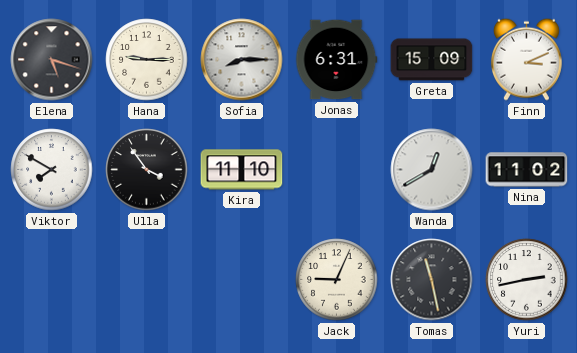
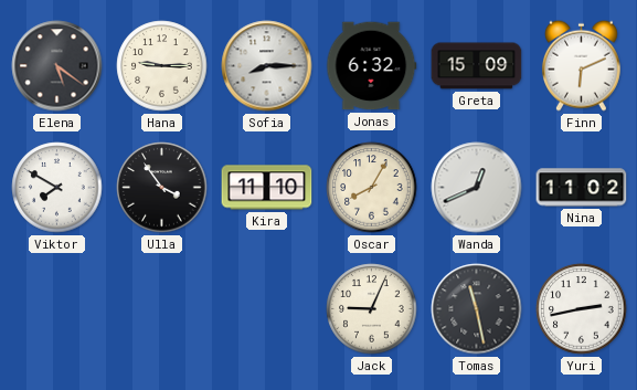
Elena: 5:18 -> 5:21
Jonas: 6:31 -> 6:32
Finn: 3:11 -> 6:11
Oscar: none -> 8:05
Wanda: 12:40 -> 12:41
